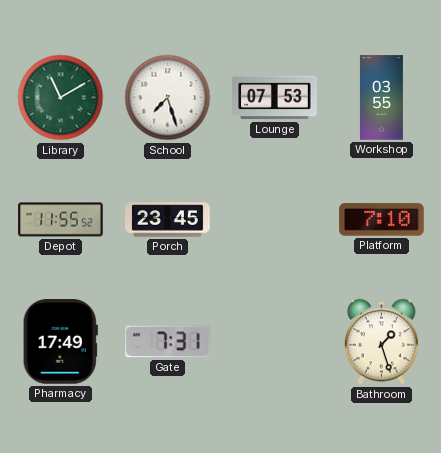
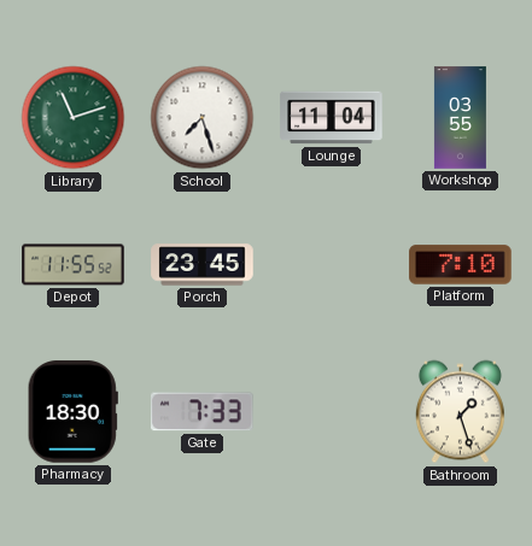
Library: 11:10 -> 11:12
Lounge: 07:53 -> 11:04
Pharmacy: 17:49 -> 18:30
Gate: 7:31 -> 7:33
